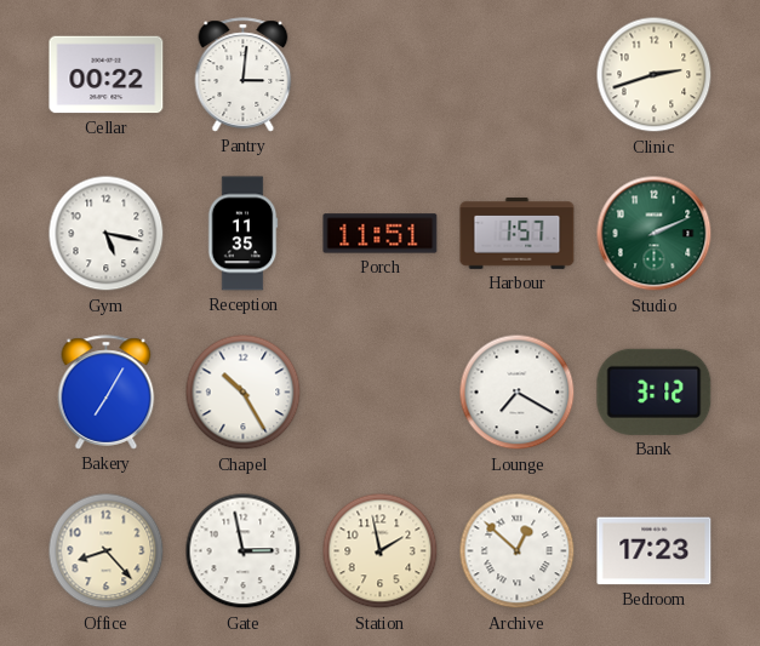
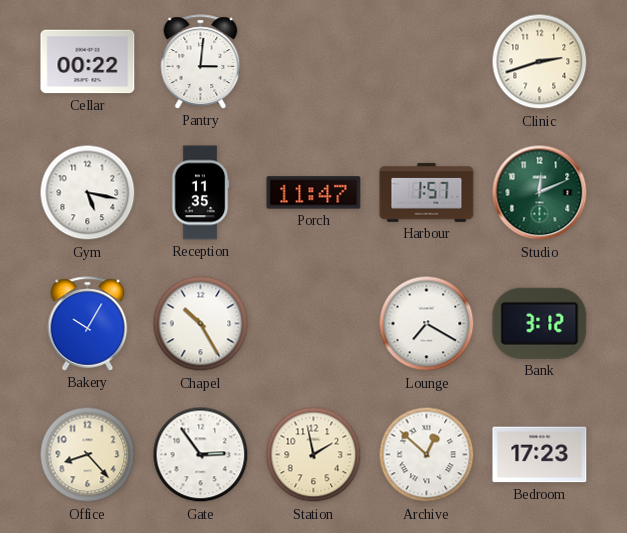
Porch: 11:51 -> 11:47
Studio: 2:11 -> 12:11
Bakery: 7:05 -> 10:05
Gate: 2:58 -> 2:54
